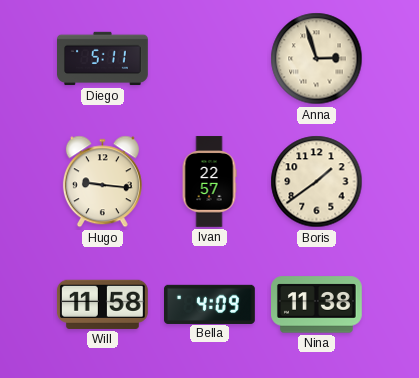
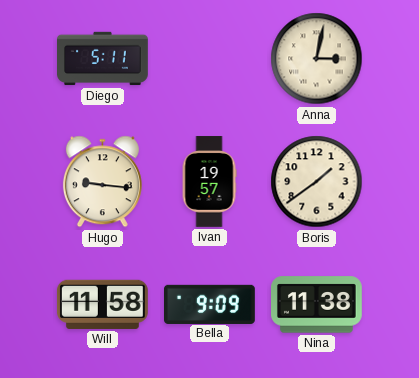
Anna: 2:57 -> 3:02
Ivan: 22:57 -> 19:57
Bella: 4:09 -> 9:09
